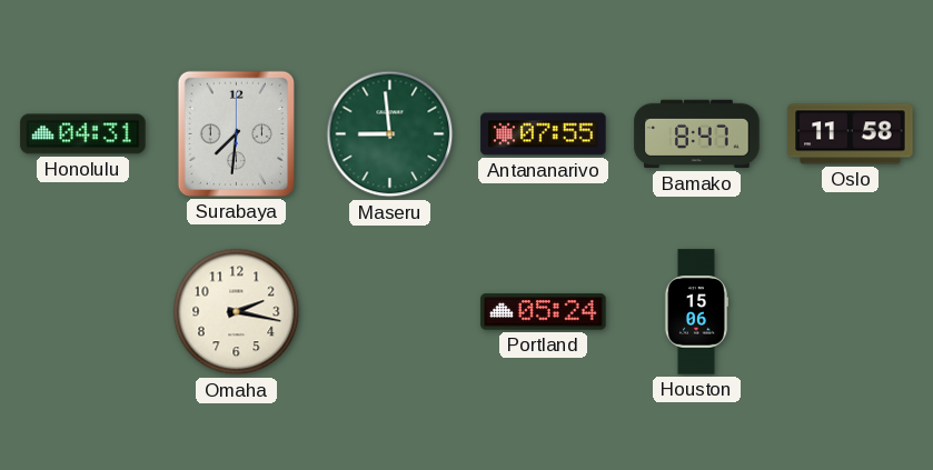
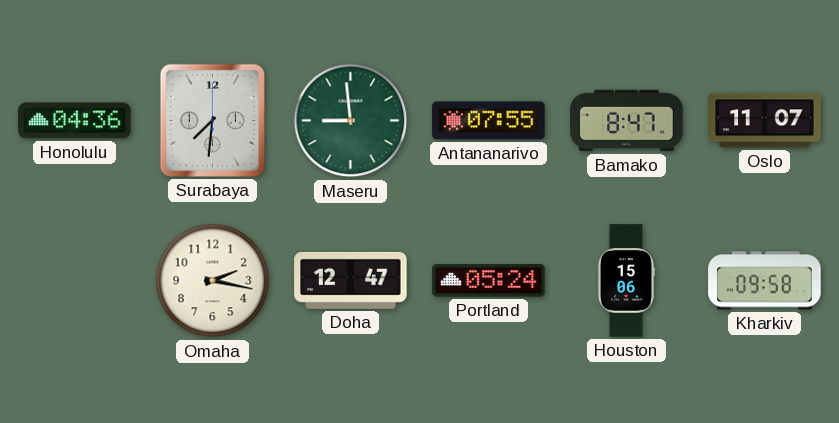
Honolulu: 04:31 -> 04:36
Oslo: 11:58 -> 11:07
Doha: none -> 12:47
Kharkiv: none -> 09:58
